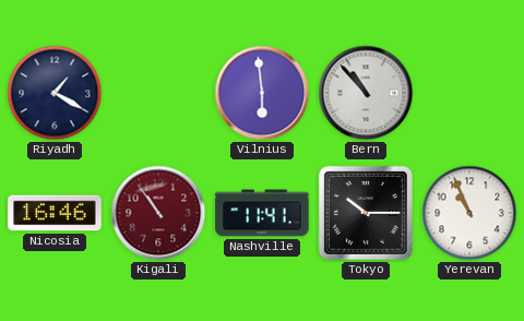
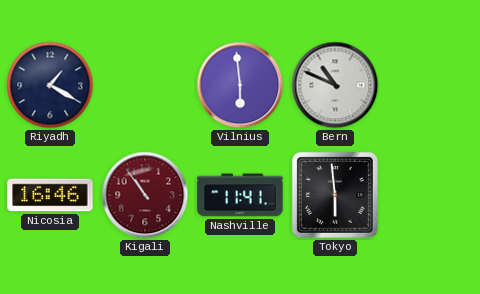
Bern: 10:53 -> 10:49
Tokyo: 10:15 -> 5:59
Yerevan: 10:56 -> none
